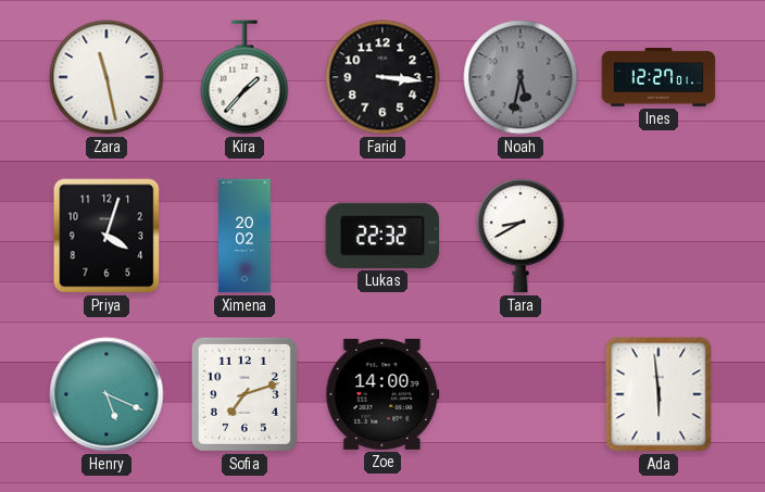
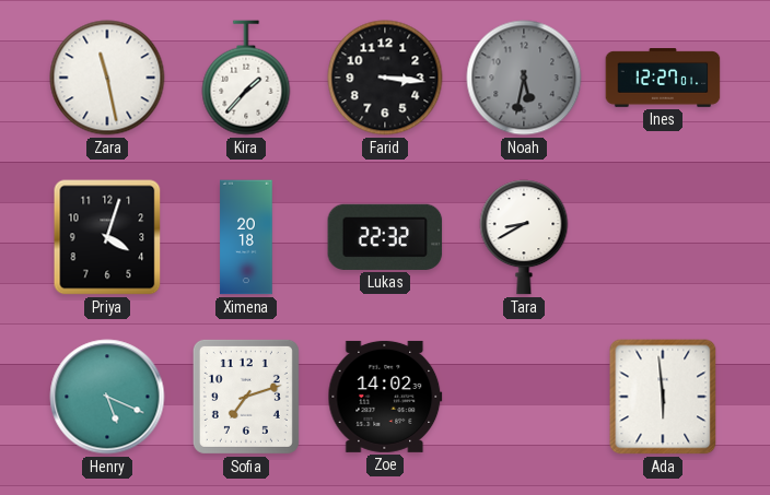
Ximena: 20:02 -> 20:18
Zoe: 14:00 -> 14:02
